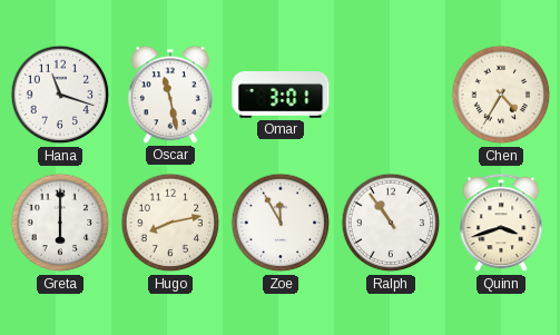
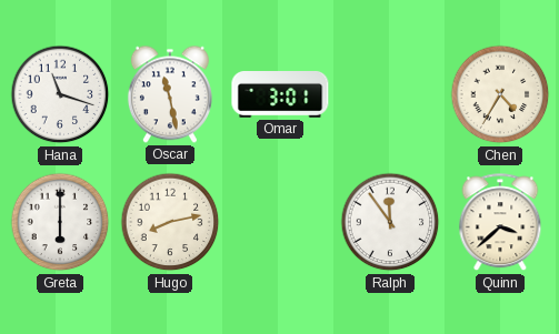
Zoe: 11:55 -> none
Ralph: 10:54 -> 11:54
Quinn: 3:42 -> 3:38
